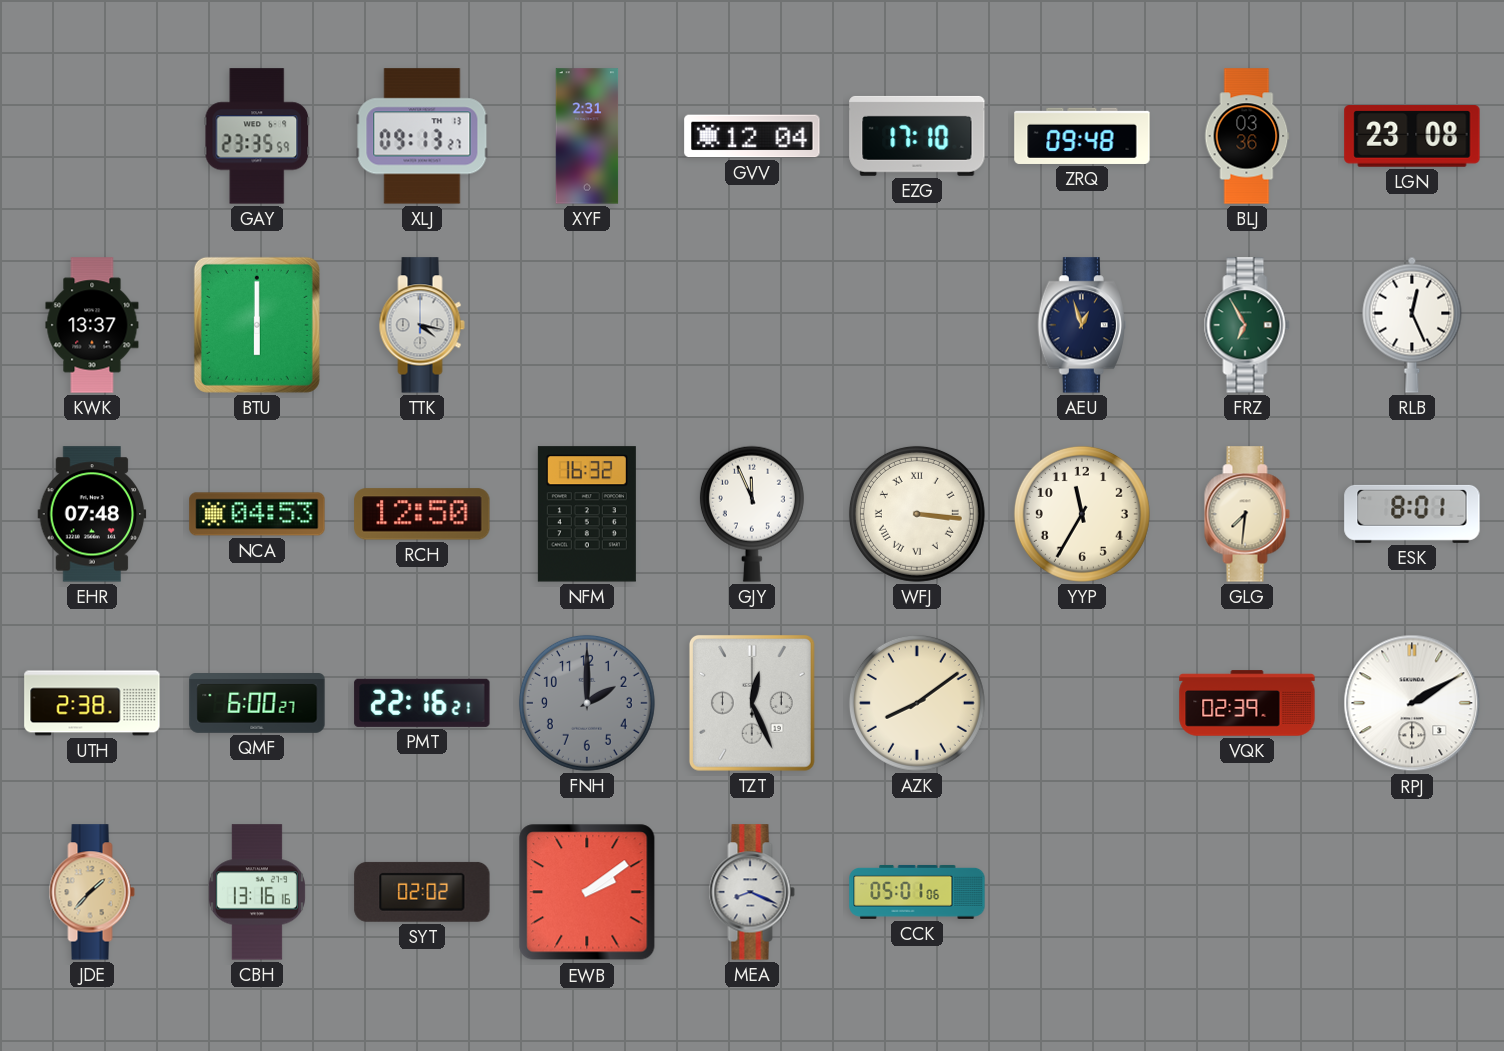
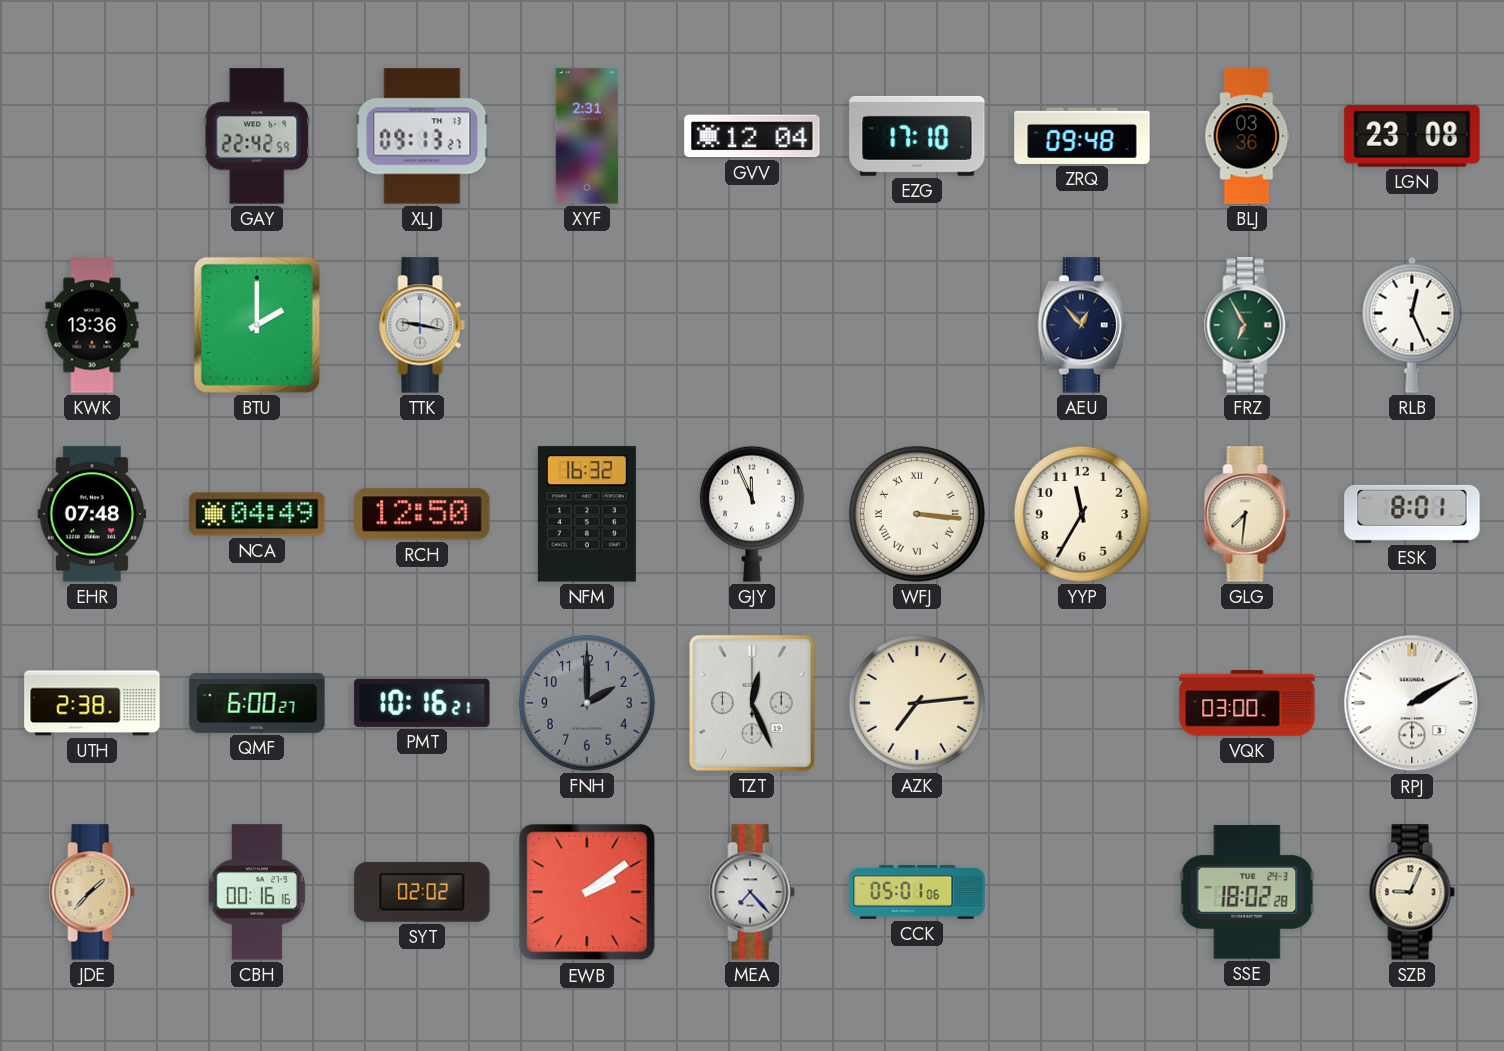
GAY: 23:35 -> 22:42
KWK: 13:37 -> 13:36
BTU: 6:00 -> 2:00
TTK: 4:17 -> 9:17
AEU: 12:57 -> 12:53
NCA: 04:53 -> 04:49
PMT: 22:16 -> 10:16
AZK: 8:09 -> 7:14
VQK: 02:39 -> 03:00
CBH: 13:16 -> 00:16
MEA: 8:19 -> 7:23
SSE: none -> 18:02
SZB: none -> 9:04
